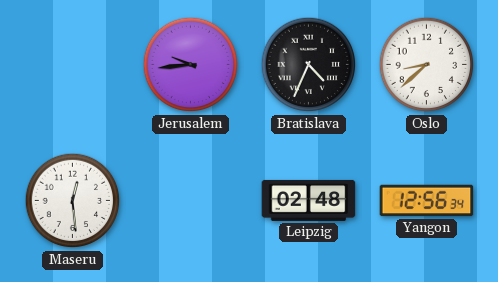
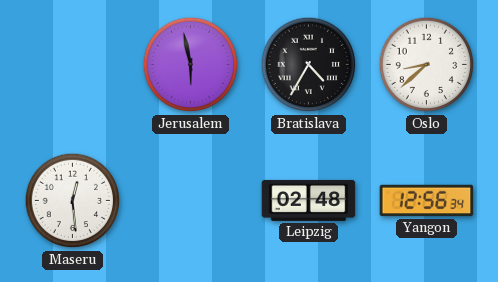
Jerusalem: 9:44 -> 5:58
Bratislava: 4:34 -> 4:35
